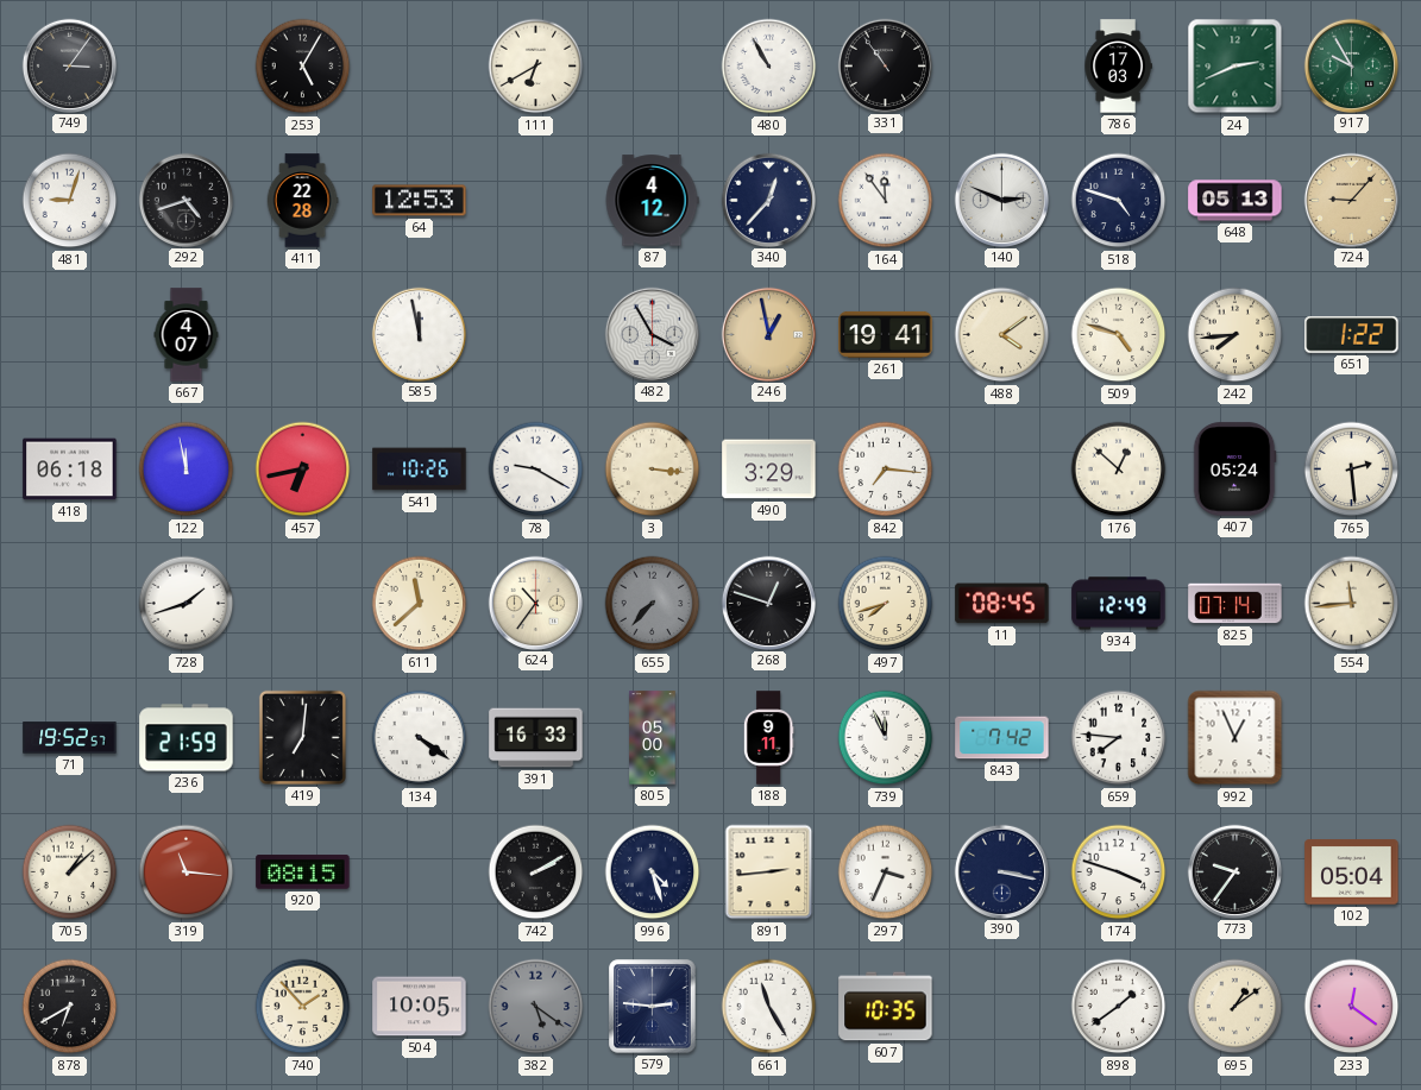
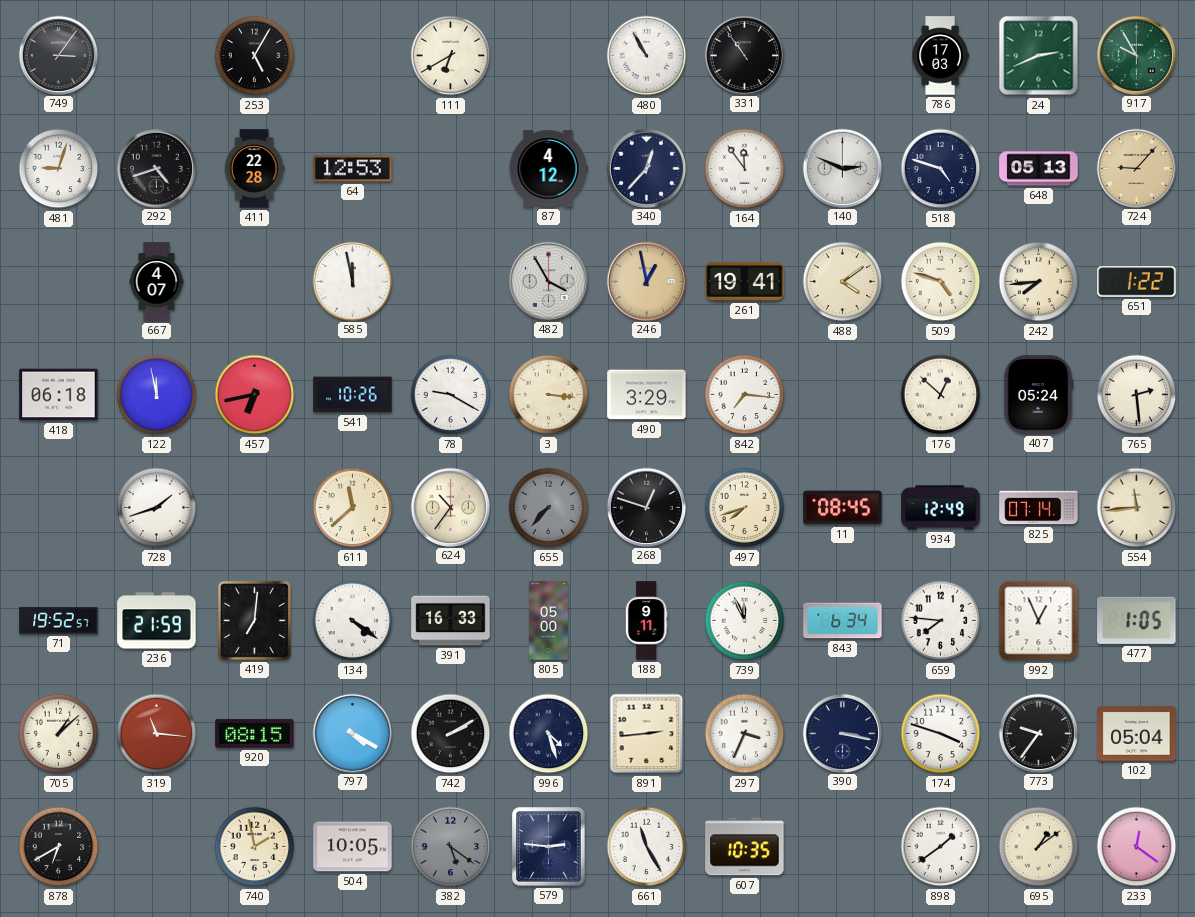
843: 7:42 -> 6:34
477: none -> 1:05
797: none -> 4:20
740: 1:53 -> 1:58
